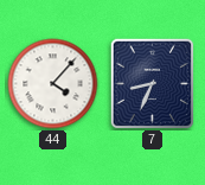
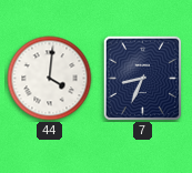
44: 4:07 -> 4:01
